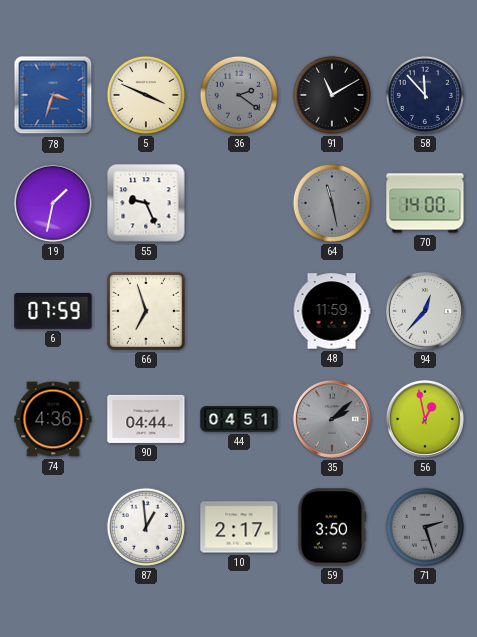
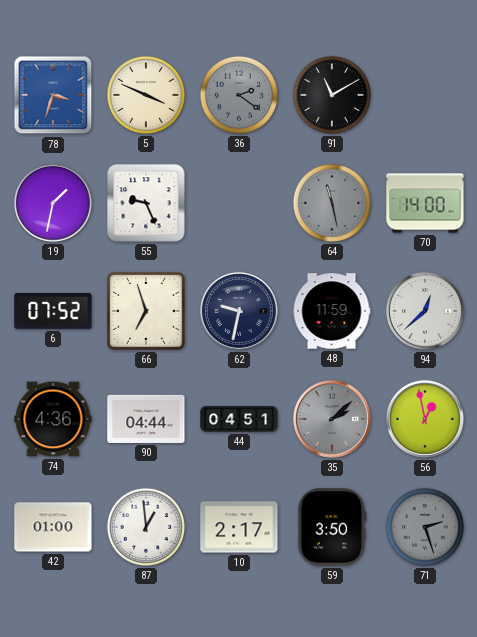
58: 11:53 -> none
6: 07:59 -> 07:52
62: none -> 9:32
94: 12:37 -> 12:38
42: none -> 01:00
